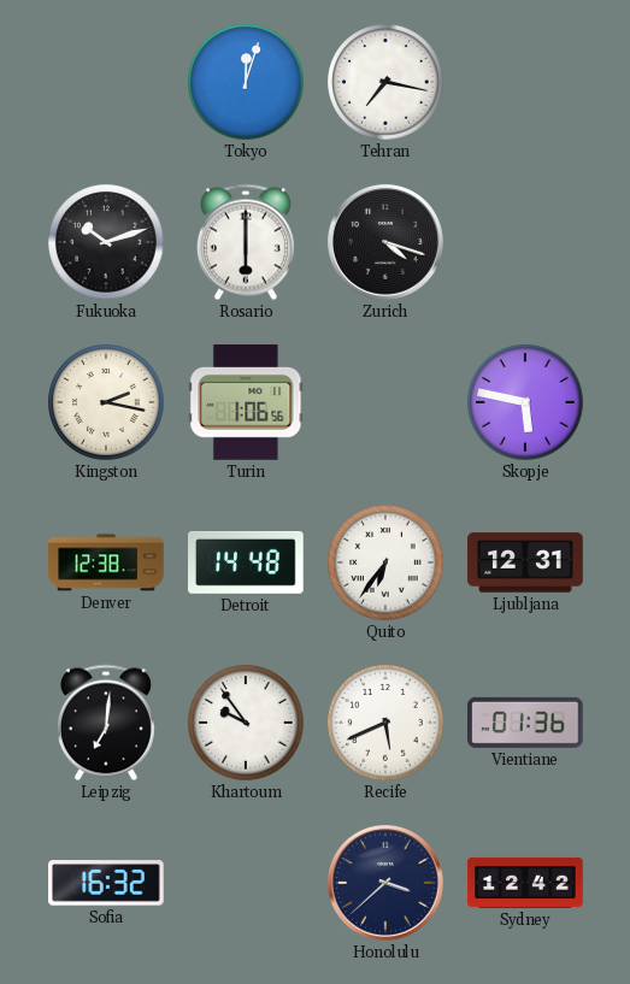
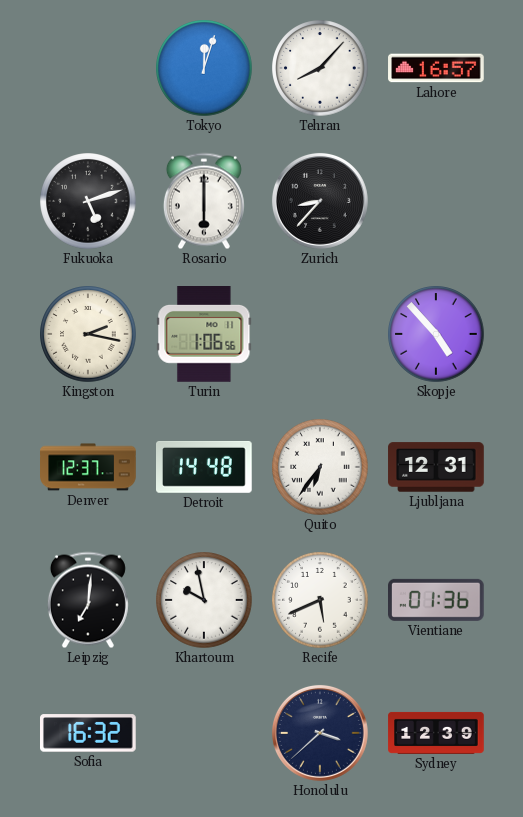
Tehran: 7:17 -> 8:07
Lahore: none -> 16:57
Fukuoka: 10:12 -> 5:12
Zurich: 4:18 -> 8:37
Skopje: 5:47 -> 4:53
Denver: 12:38 -> 12:37
Khartoum: 9:54 -> 9:58
Sydney: 12:42 -> 12:39
